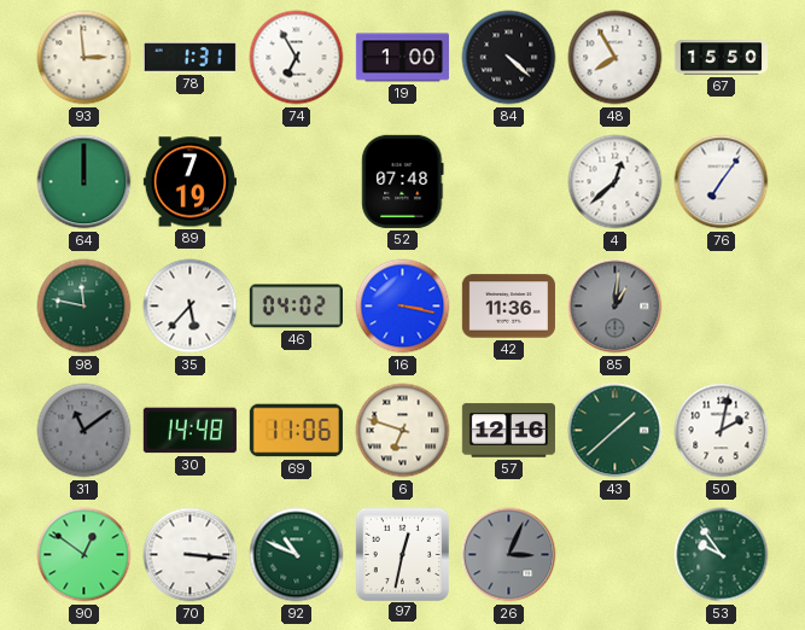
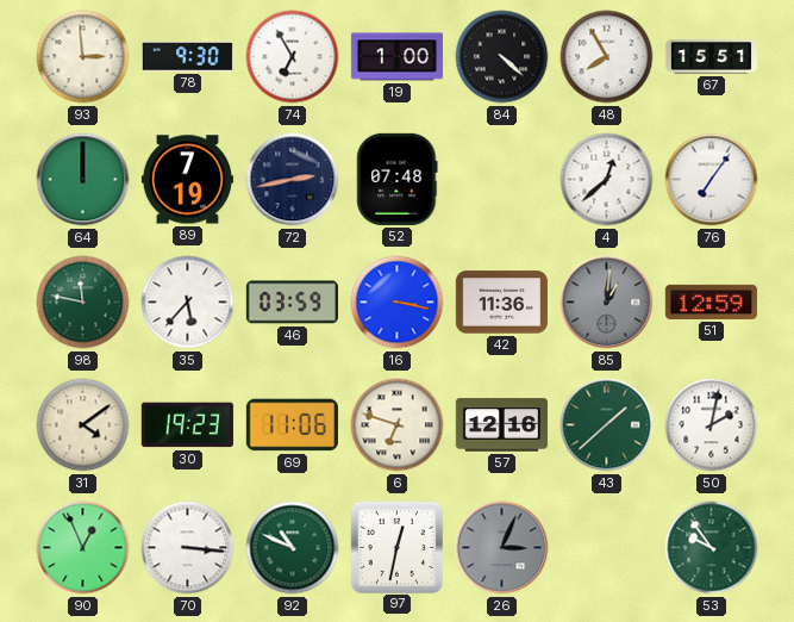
78: 1:31 -> 9:30
67: 15:50 -> 15:51
72: none -> 2:43
46: 04:02 -> 03:59
51: none -> 12:59
31: 11:09 -> 4:09
31 dial: grey -> cream
30: 14:48 -> 19:23
90: 12:51 -> 12:56
